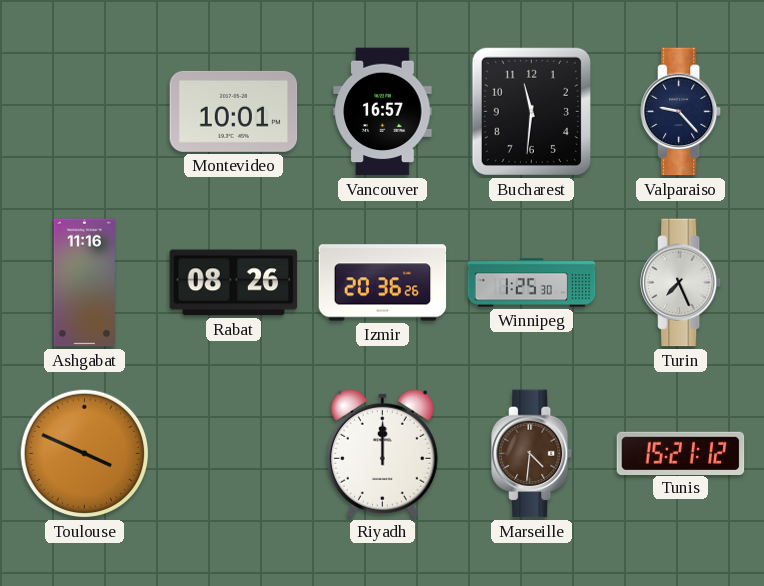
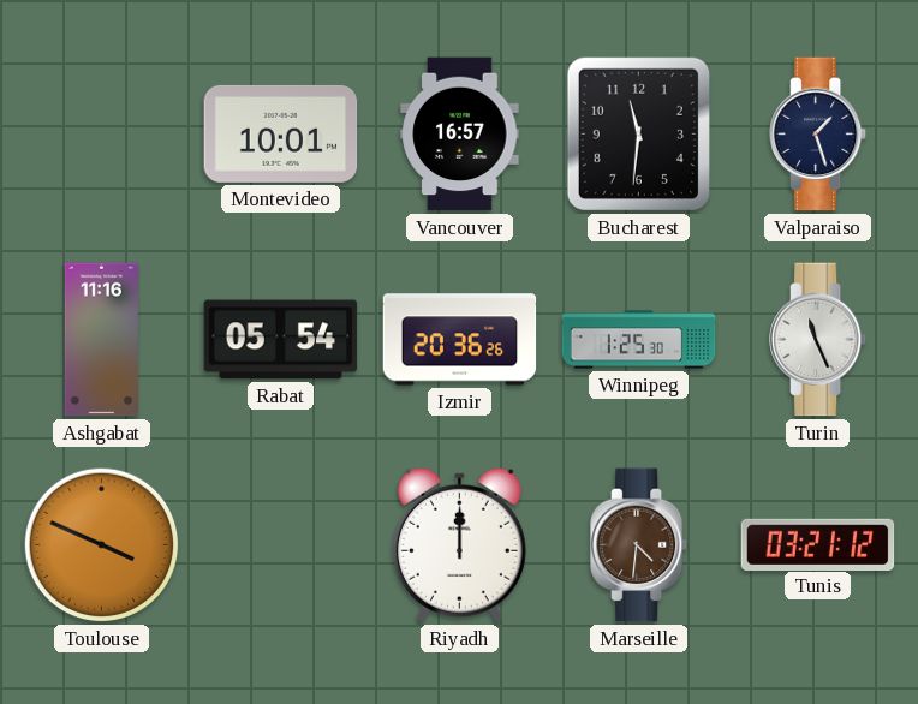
Valparaiso: 9:23 -> 1:27
Rabat: 08:26 -> 05:54
Turin: 7:26 -> 11:26
Tunis: 15:21 -> 03:21
